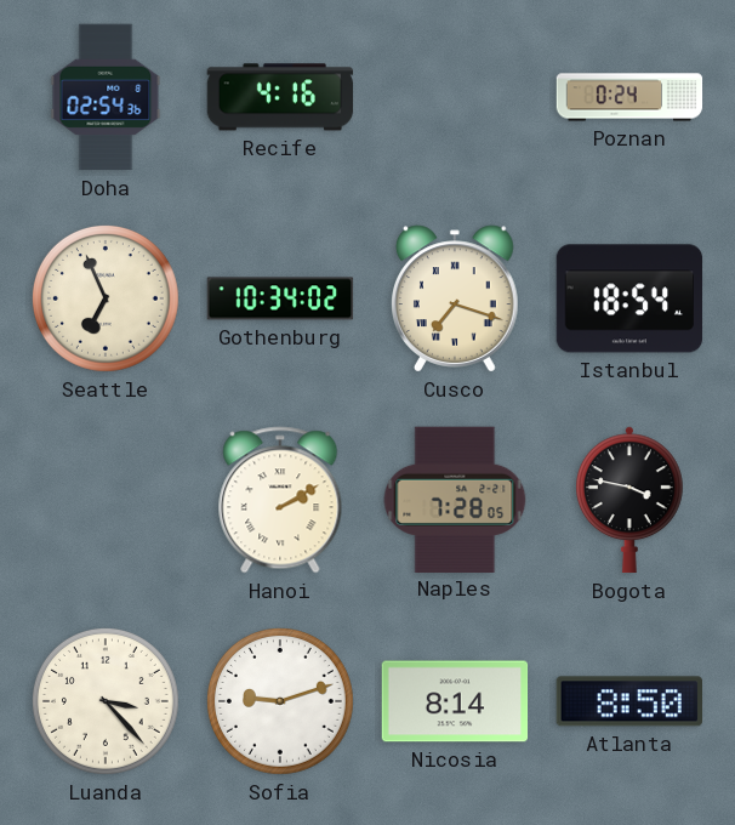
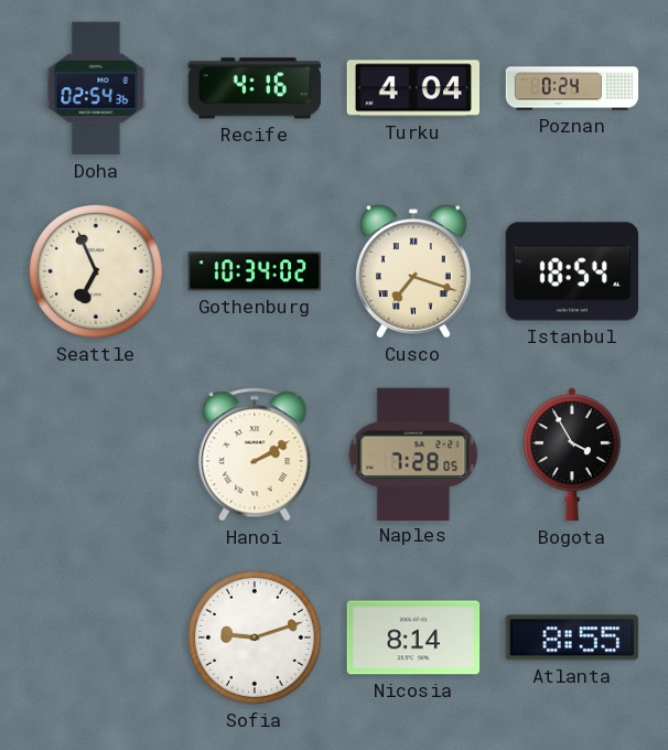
Turku: none -> 4:04
Bogota: 3:47 -> 3:55
Luanda: 3:23 -> none
Atlanta: 8:50 -> 8:55
